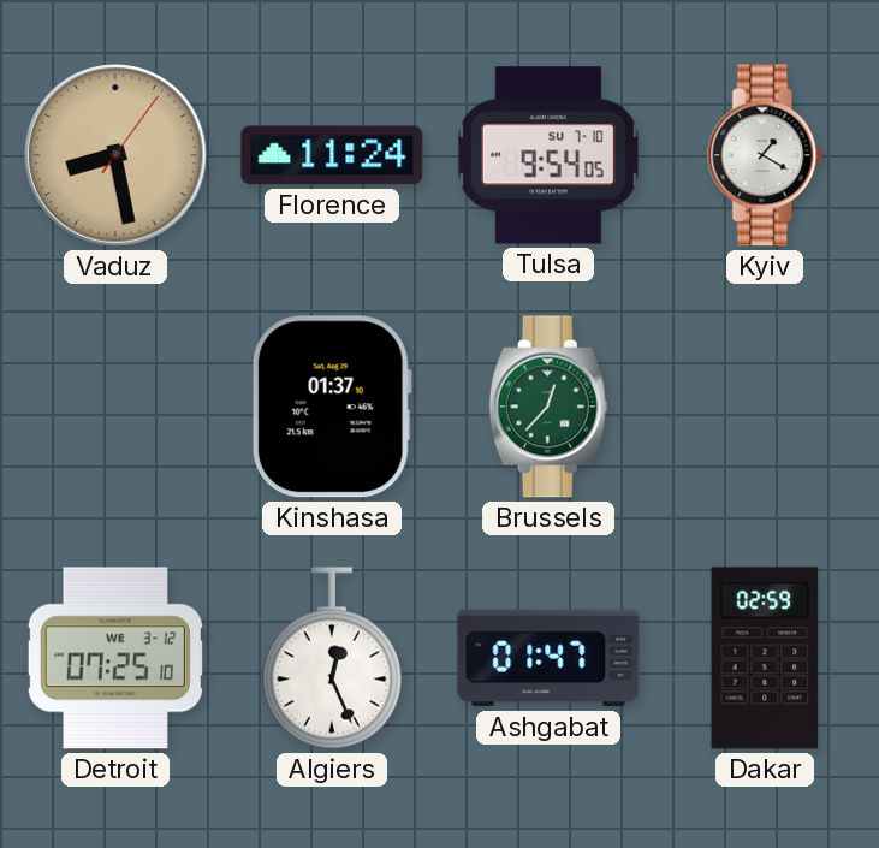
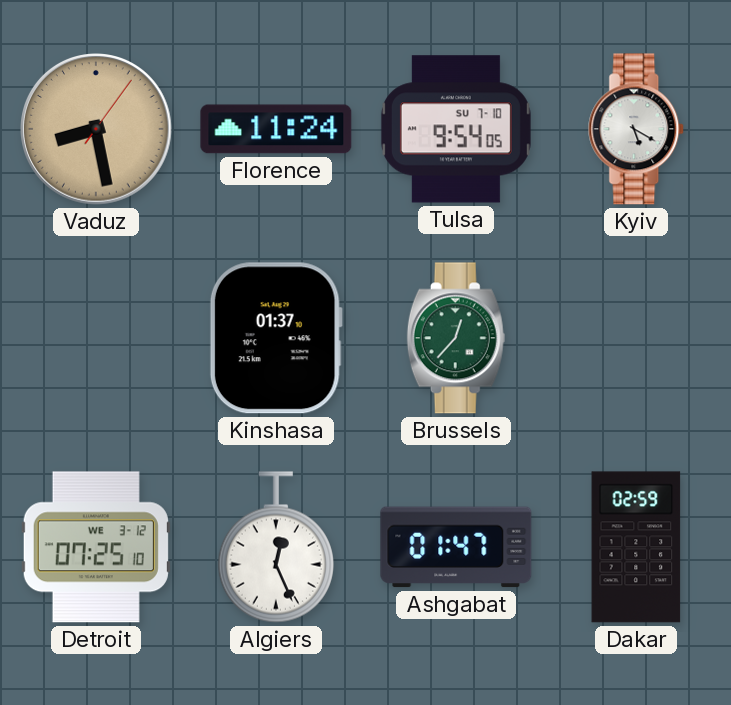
Kyiv: 1:20 -> 5:20
